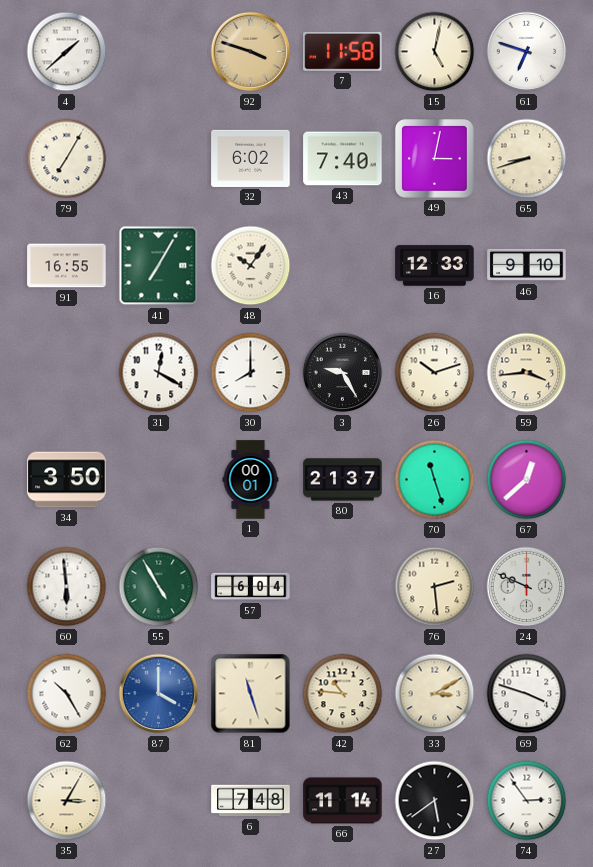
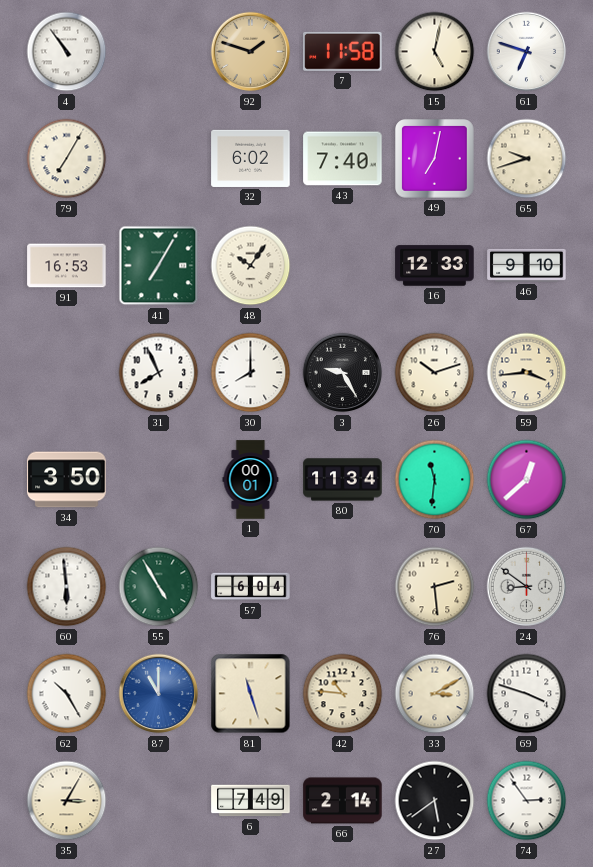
4: 1:38 -> 10:54
92: 3:48 -> 1:48
49: 3:02 -> 7:02
65: 8:42 -> 9:42
91: 16:55 -> 16:53
31: 12:20 -> 7:56
80: 21:37 -> 11:34
70: 11:27 -> 11:31
24: 9:49 -> 8:51
87: 4:00 -> 11:00
6: 7:48 -> 7:49
66: 11:14 -> 2:14
